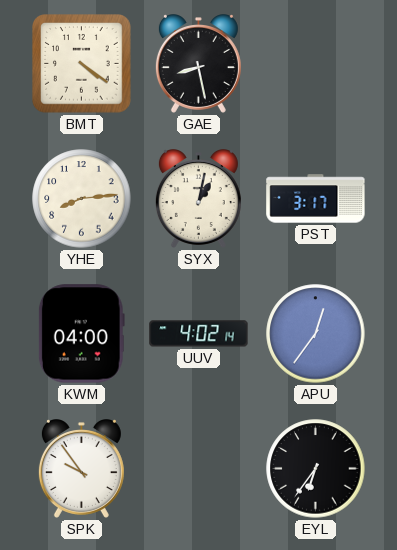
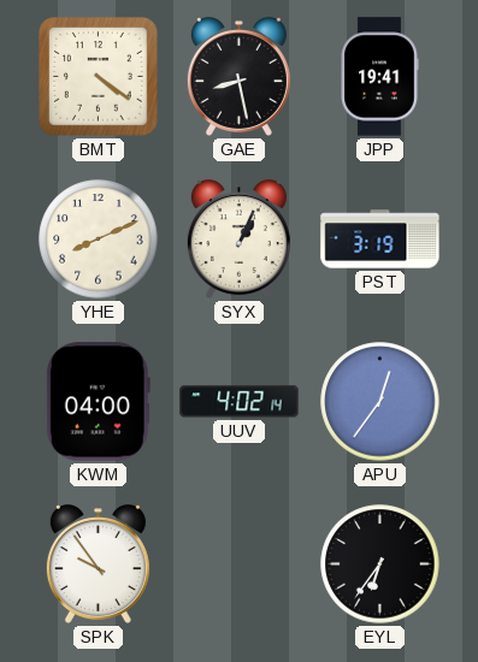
JPP: none -> 19:41
YHE: 8:14 -> 8:11
SYX: 1:02 -> 1:04
PST: 3:17 -> 3:19
